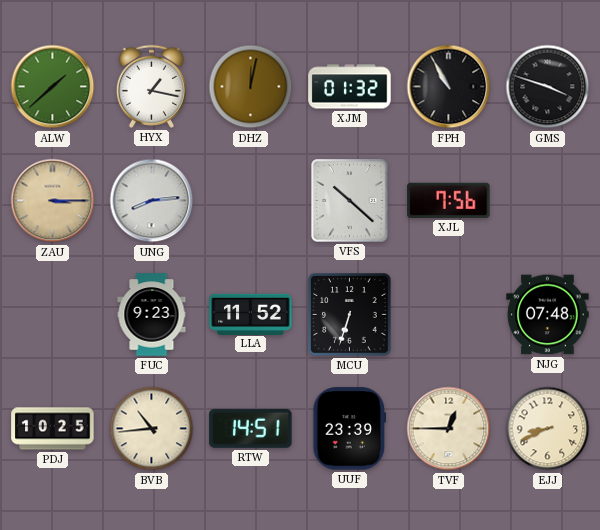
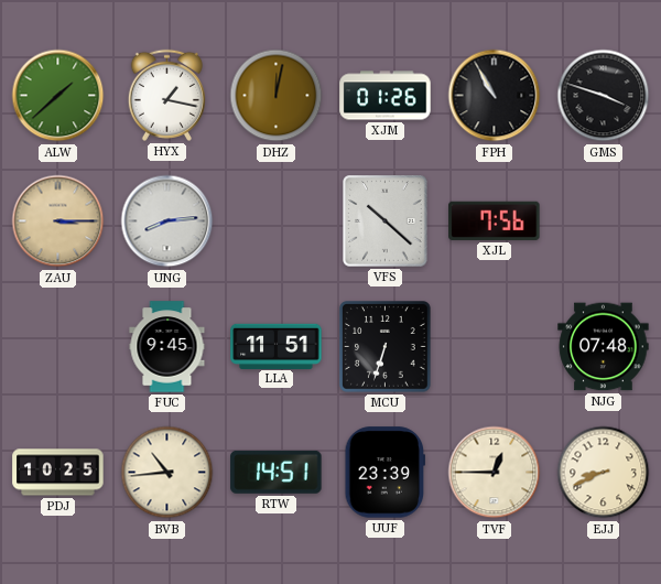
XJM: 01:32 -> 01:26
FUC: 9:23 -> 9:45
LLA: 11:52 -> 11:51
